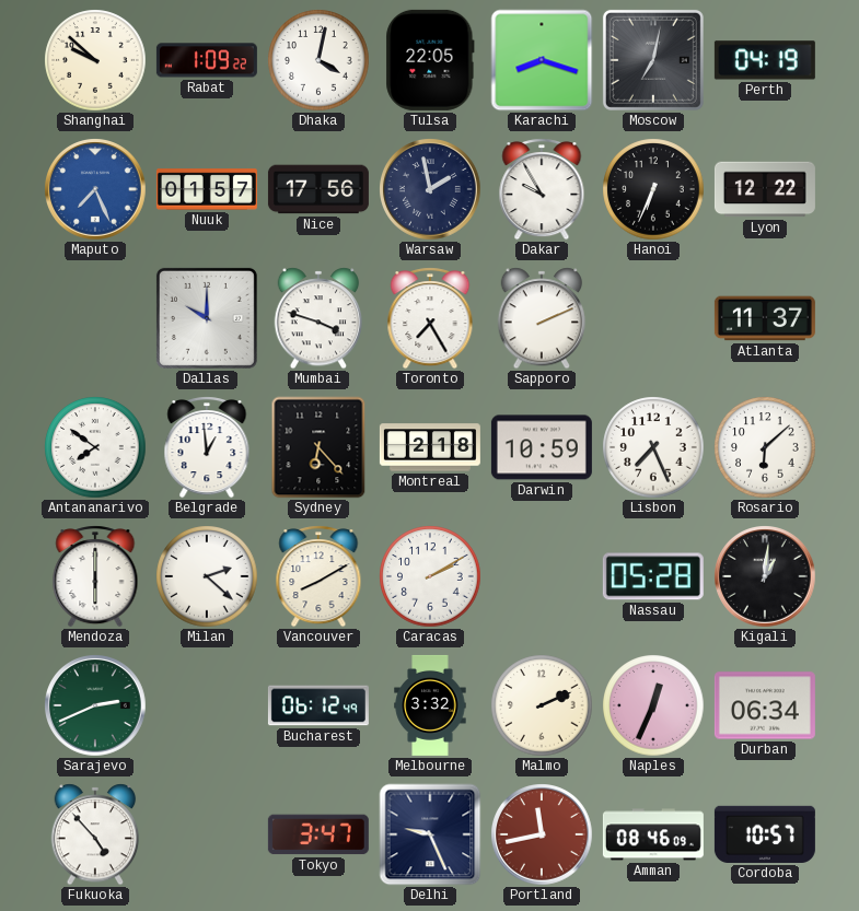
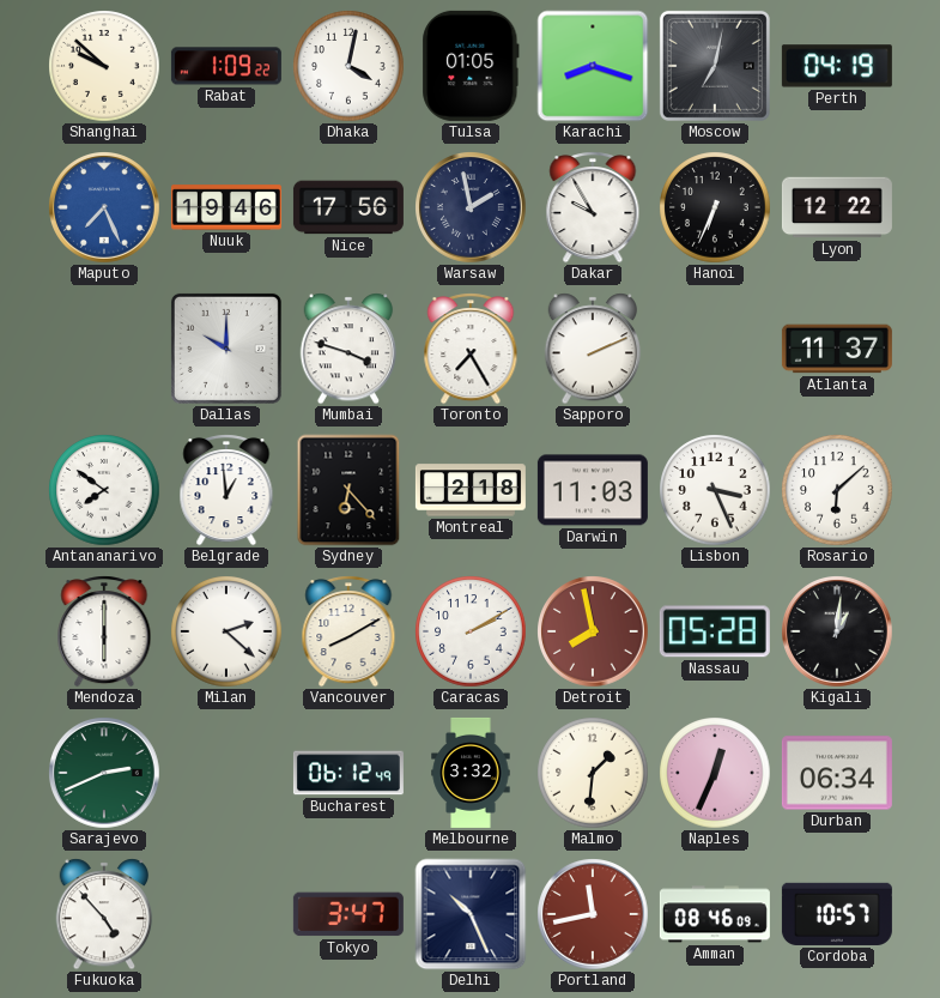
Tulsa: 22:05 -> 01:05
Nuuk: 01:57 -> 19:46
Darwin: 10:59 -> 11:03
Lisbon: 7:26 -> 3:26
Detroit: none -> 7:58
Malmo: 2:11 -> 1:31
Delhi: 9:26 -> 10:26
